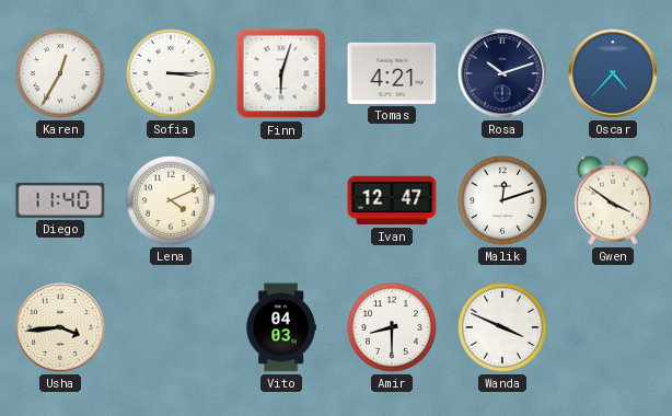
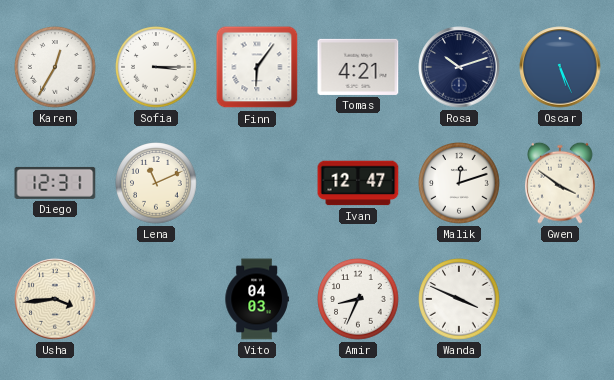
Finn: 6:03 -> 6:06
Oscar: 4:37 -> 5:26
Diego: 11:40 -> 12:31
Lena: 4:11 -> 11:11
Amir: 8:30 -> 8:34
